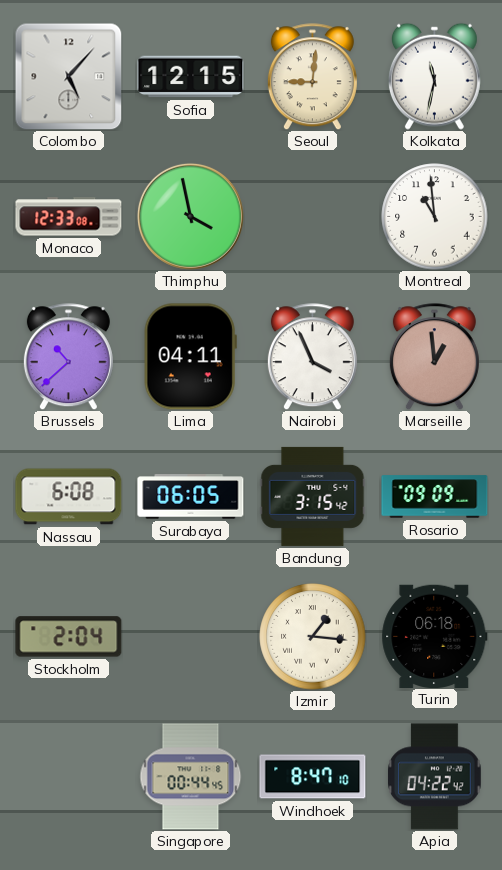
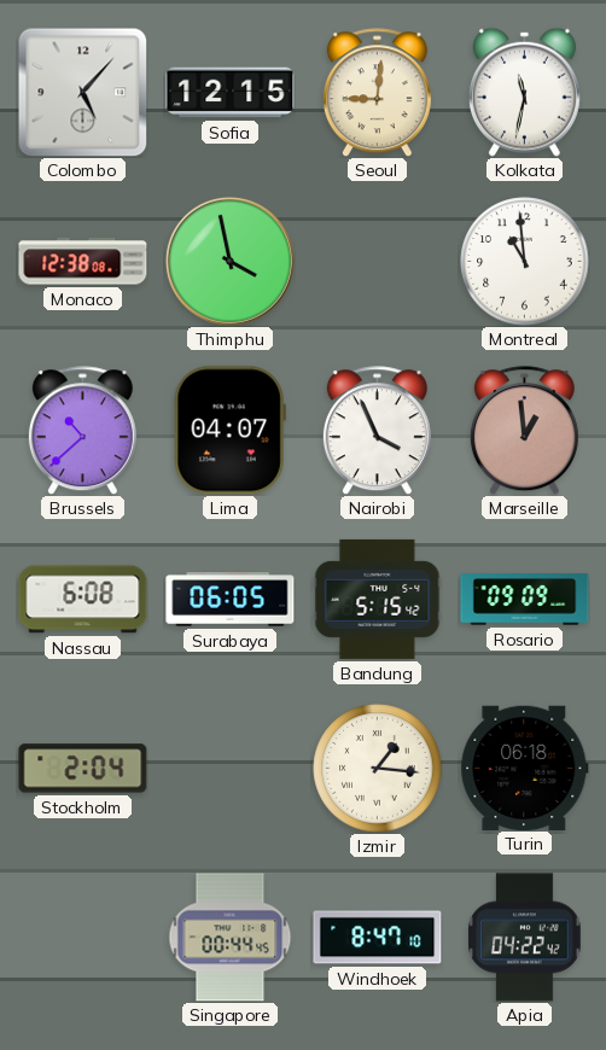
Monaco: 12:33 -> 12:38
Lima: 04:11 -> 04:07
Bandung: 3:15 -> 5:15
